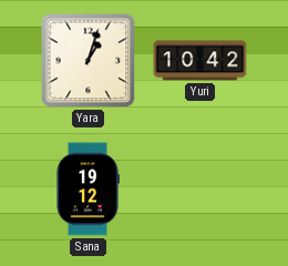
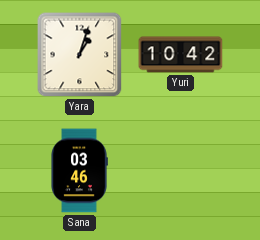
Sana: 19:12 -> 03:46
